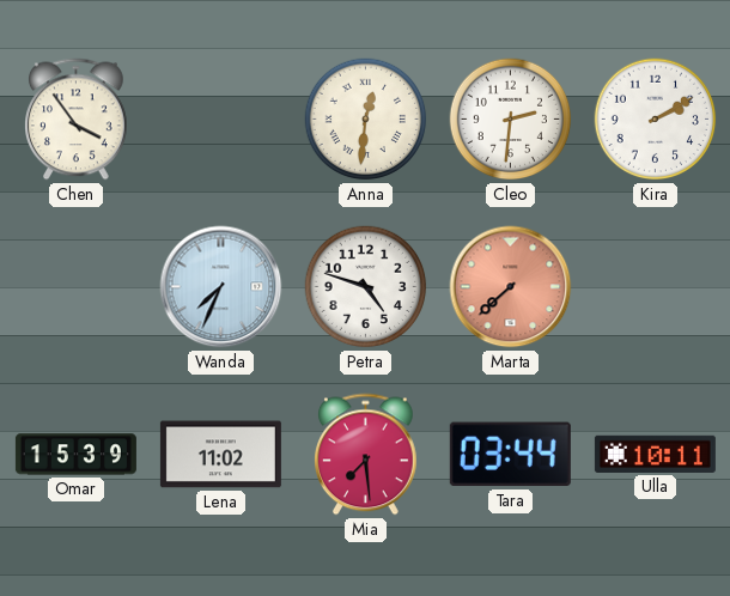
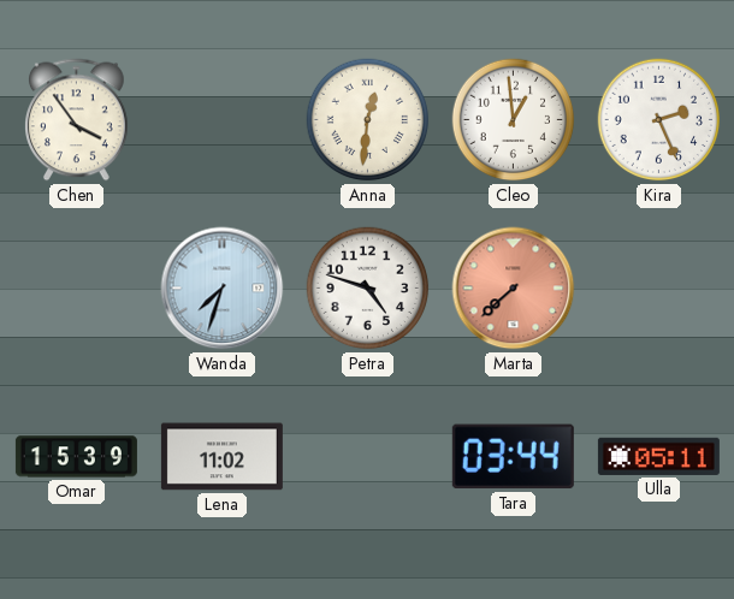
Cleo: 2:31 -> 12:59
Kira: 2:10 -> 2:26
Wanda: 7:34 -> 7:33
Mia: 7:29 -> none
Ulla: 10:11 -> 05:11
